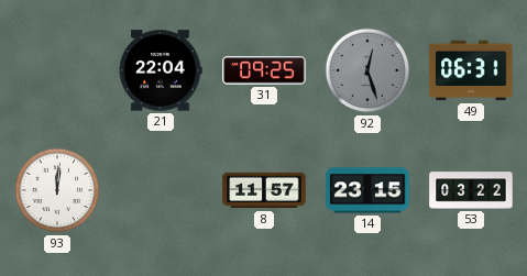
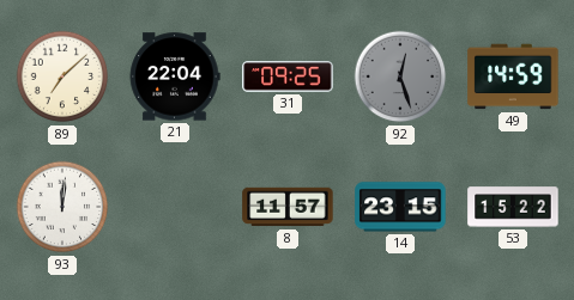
89: none -> 7:08
49: 06:31 -> 14:59
53: 03:22 -> 15:22
